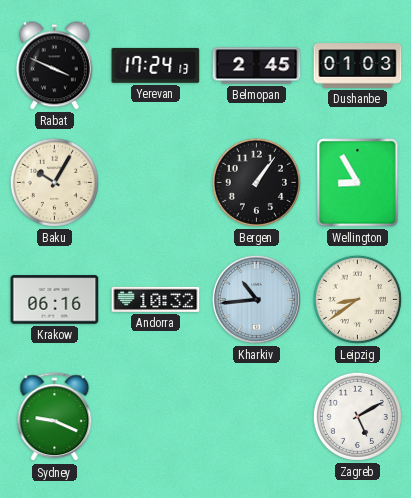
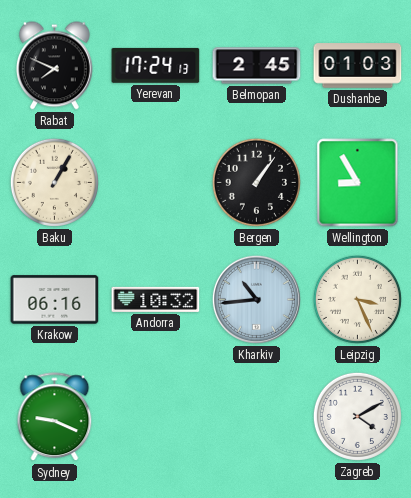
Rabat: 3:49 -> 7:49
Baku: 10:05 -> 1:05
Leipzig: 8:39 -> 3:26
Zagreb: 5:10 -> 4:10
